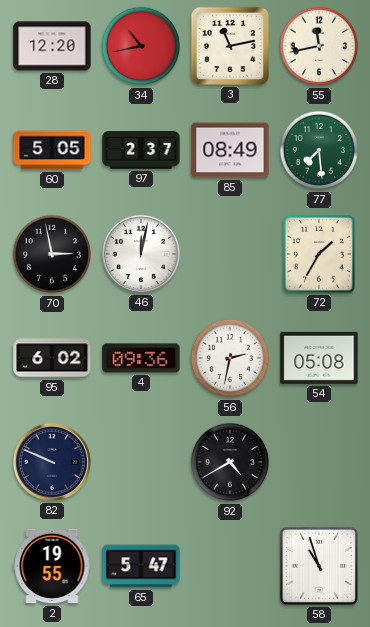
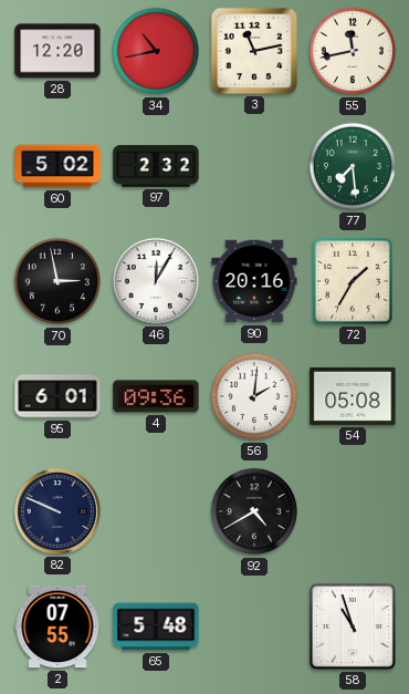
60: 5:05 -> 5:02
97: 2:37 -> 2:32
85: 08:49 -> none
46: 12:02 -> 12:05
90: none -> 20:16
95: 6:02 -> 6:01
56: 2:32 -> 2:01
2: 19:55 -> 07:55
65: 5:47 -> 5:48
